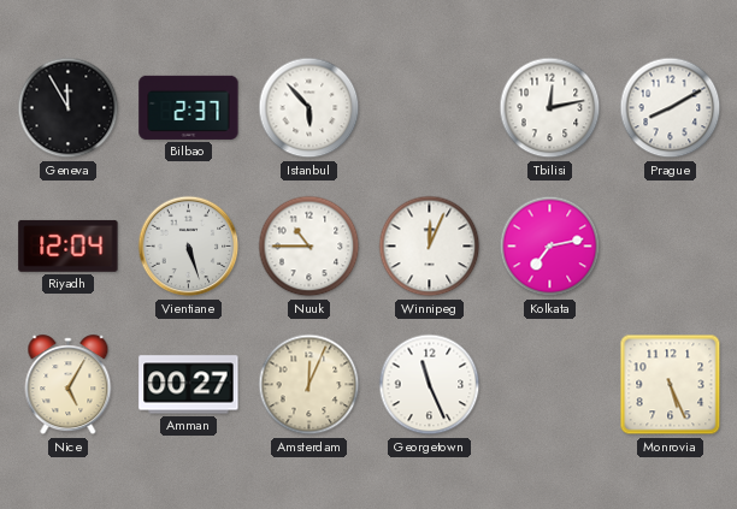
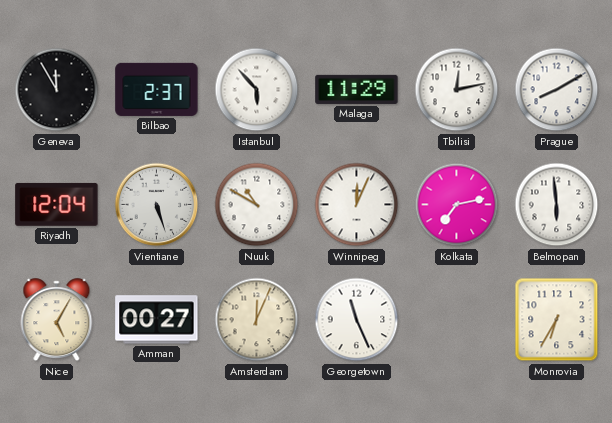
Malaga: none -> 11:29
Nuuk: 10:45 -> 10:50
Belmopan: none -> 5:59
Monrovia: 5:26 -> 6:35
